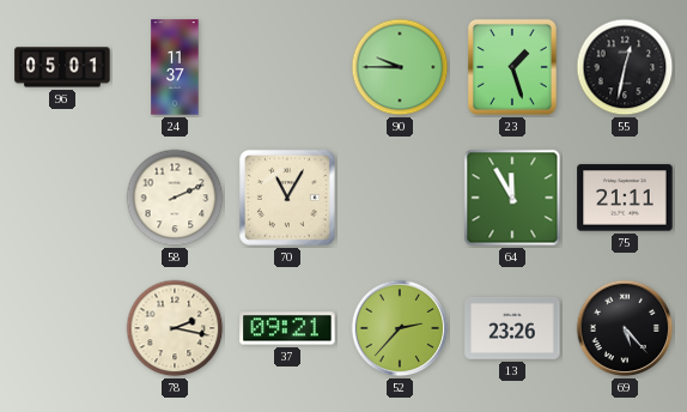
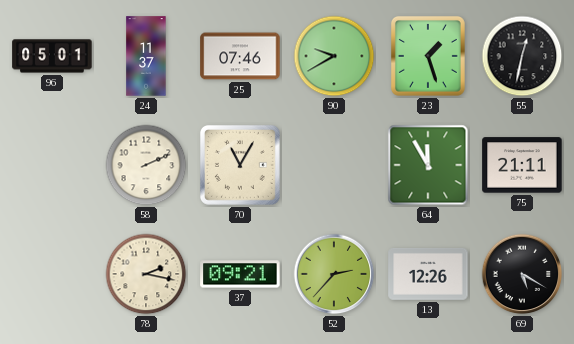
25: none -> 07:46
90: 9:45 -> 9:40
13: 23:26 -> 12:26
69: 5:23 -> 5:20
